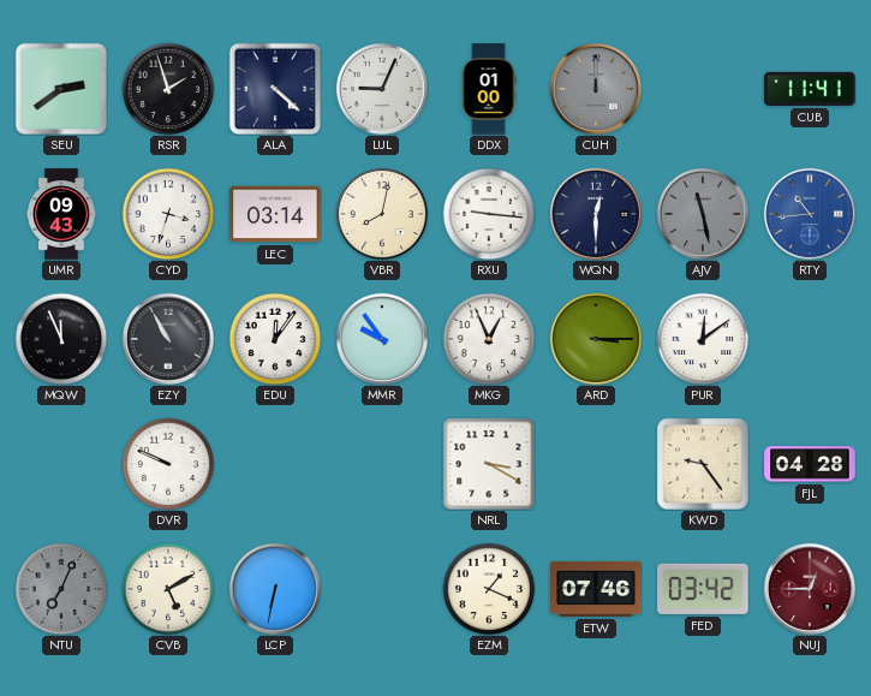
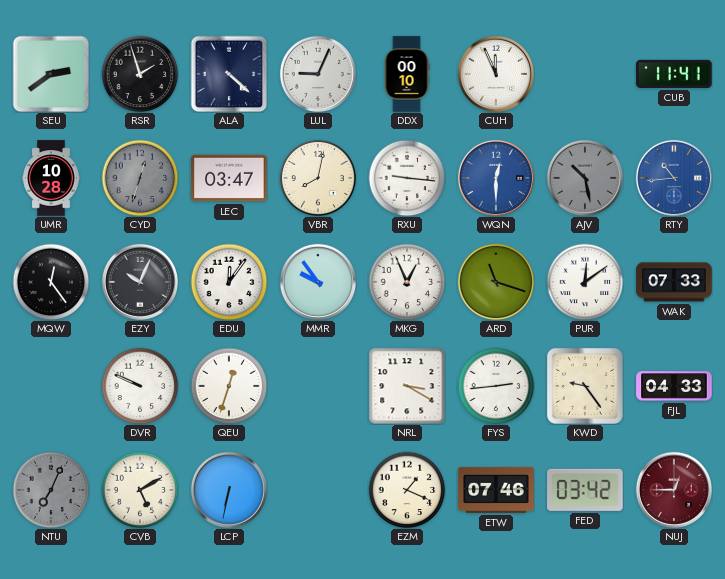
DDX: 01:00 -> 00:10
CUH: 12:00 -> 11:56
CUH dial: grey -> white
UMR: 09:43 -> 10:28
CYD: 3:33 -> 12:33
CYD dial: white -> grey
LEC: 03:14 -> 03:47
WQN dial: navy -> blue
AJV: 11:28 -> 10:28
MQW: 11:56 -> 12:24
EZY: 10:55 -> 10:04
ARD: 3:15 -> 11:18
WAK: none -> 07:33
QEU: none -> 12:33
FYS: none -> 2:44
FJL: 04:28 -> 04:33
